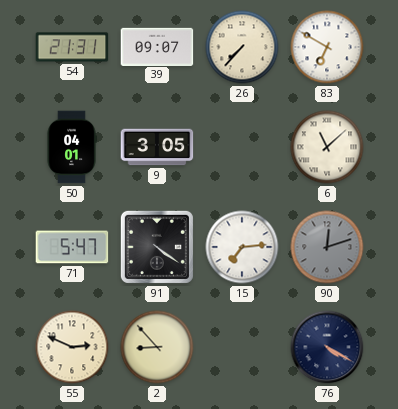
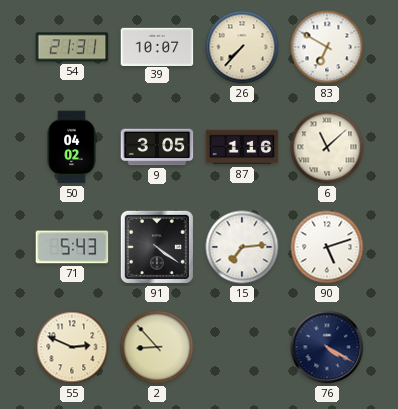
39: 09:07 -> 10:07
50: 04:01 -> 04:02
87: none -> 1:16
71: 5:47 -> 5:43
90: 12:12 -> 5:12
90 dial: grey -> white
